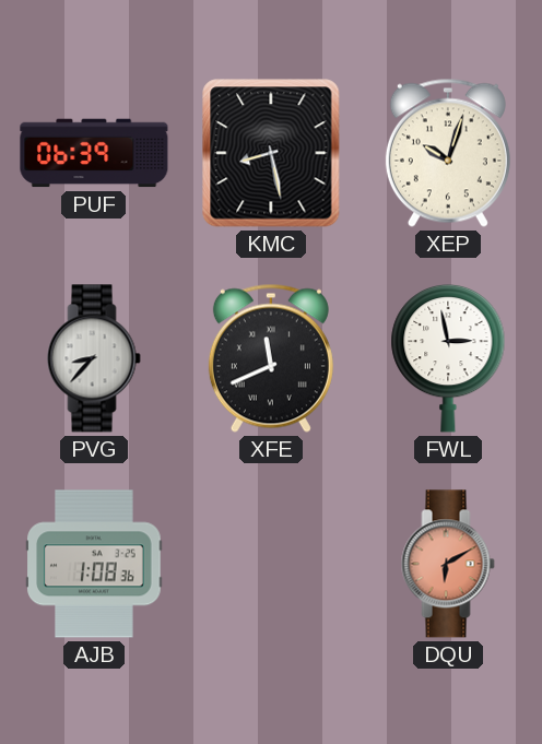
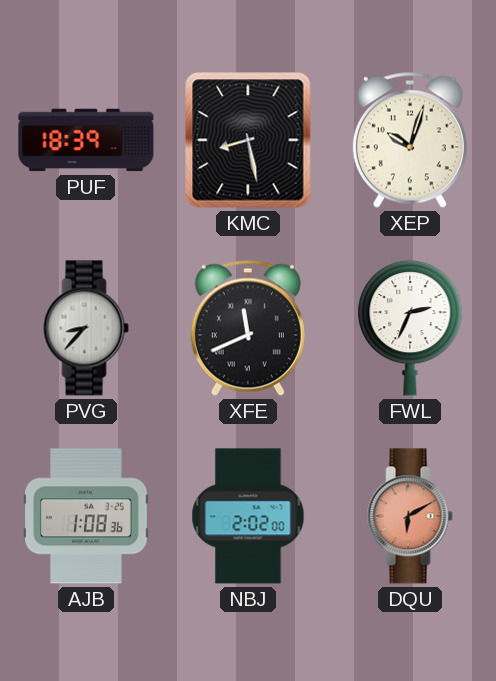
PUF: 06:39 -> 18:39
FWL: 2:58 -> 2:34
NBJ: none -> 2:02
